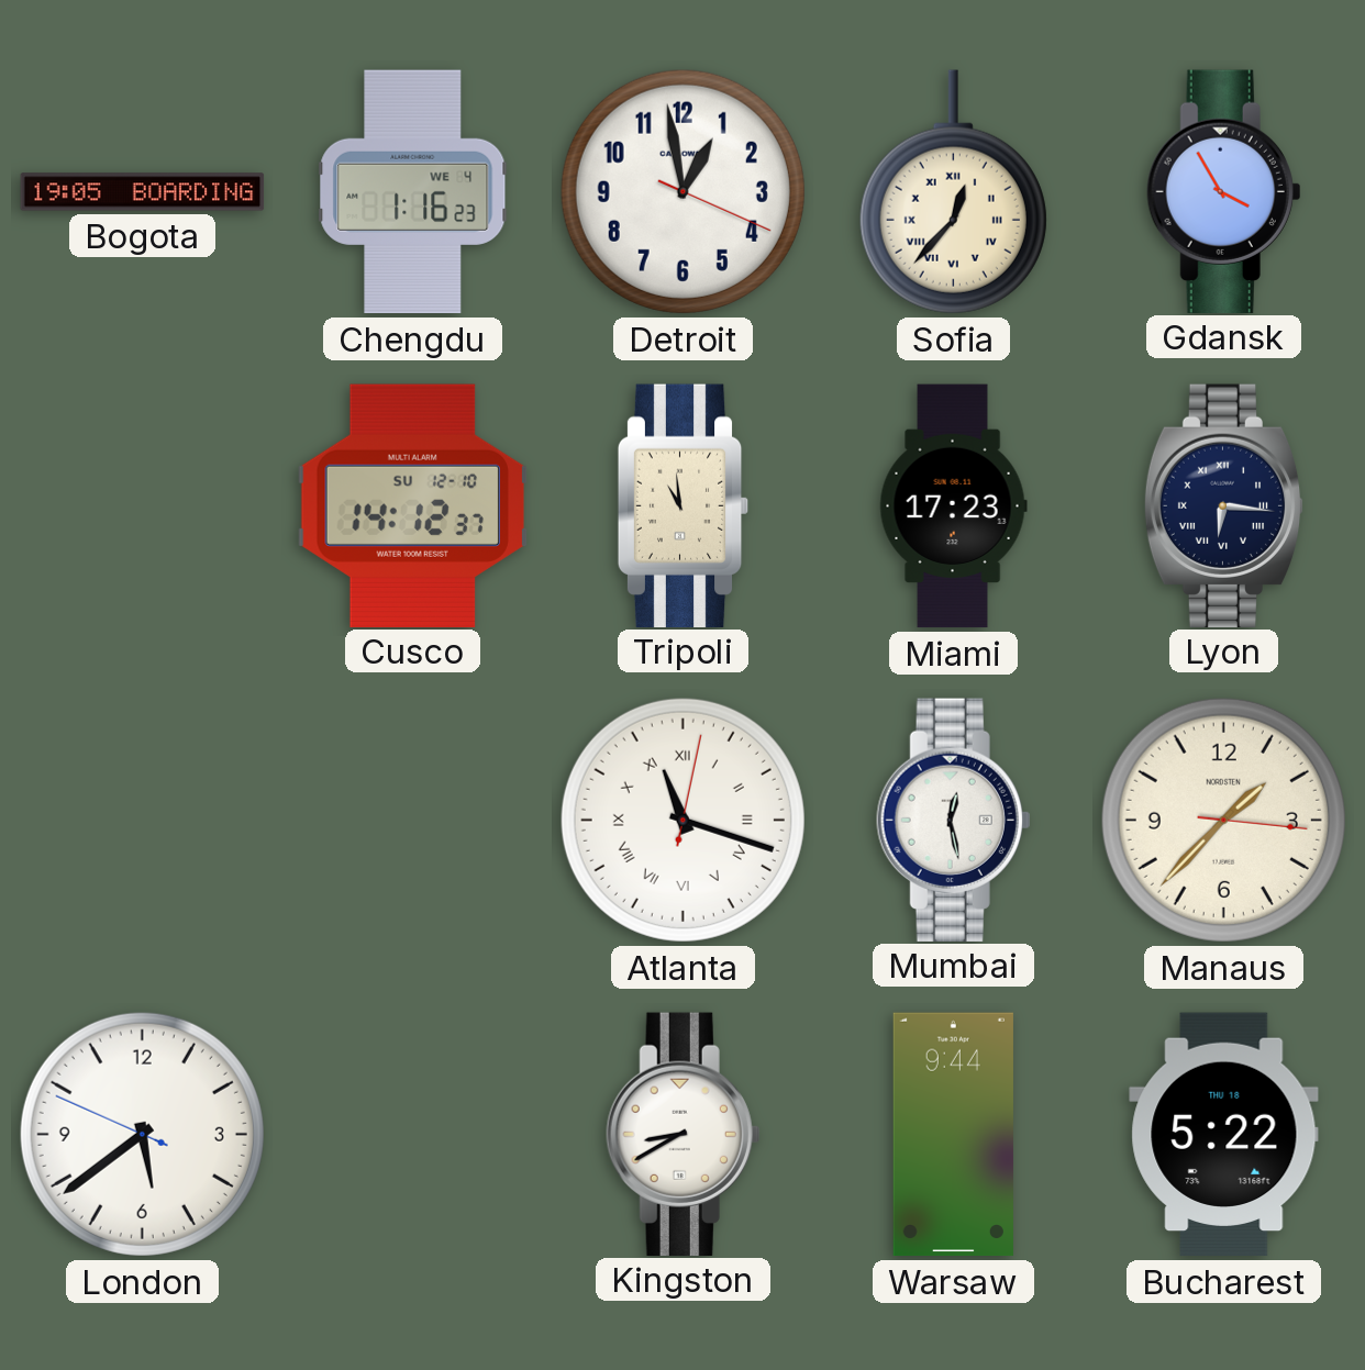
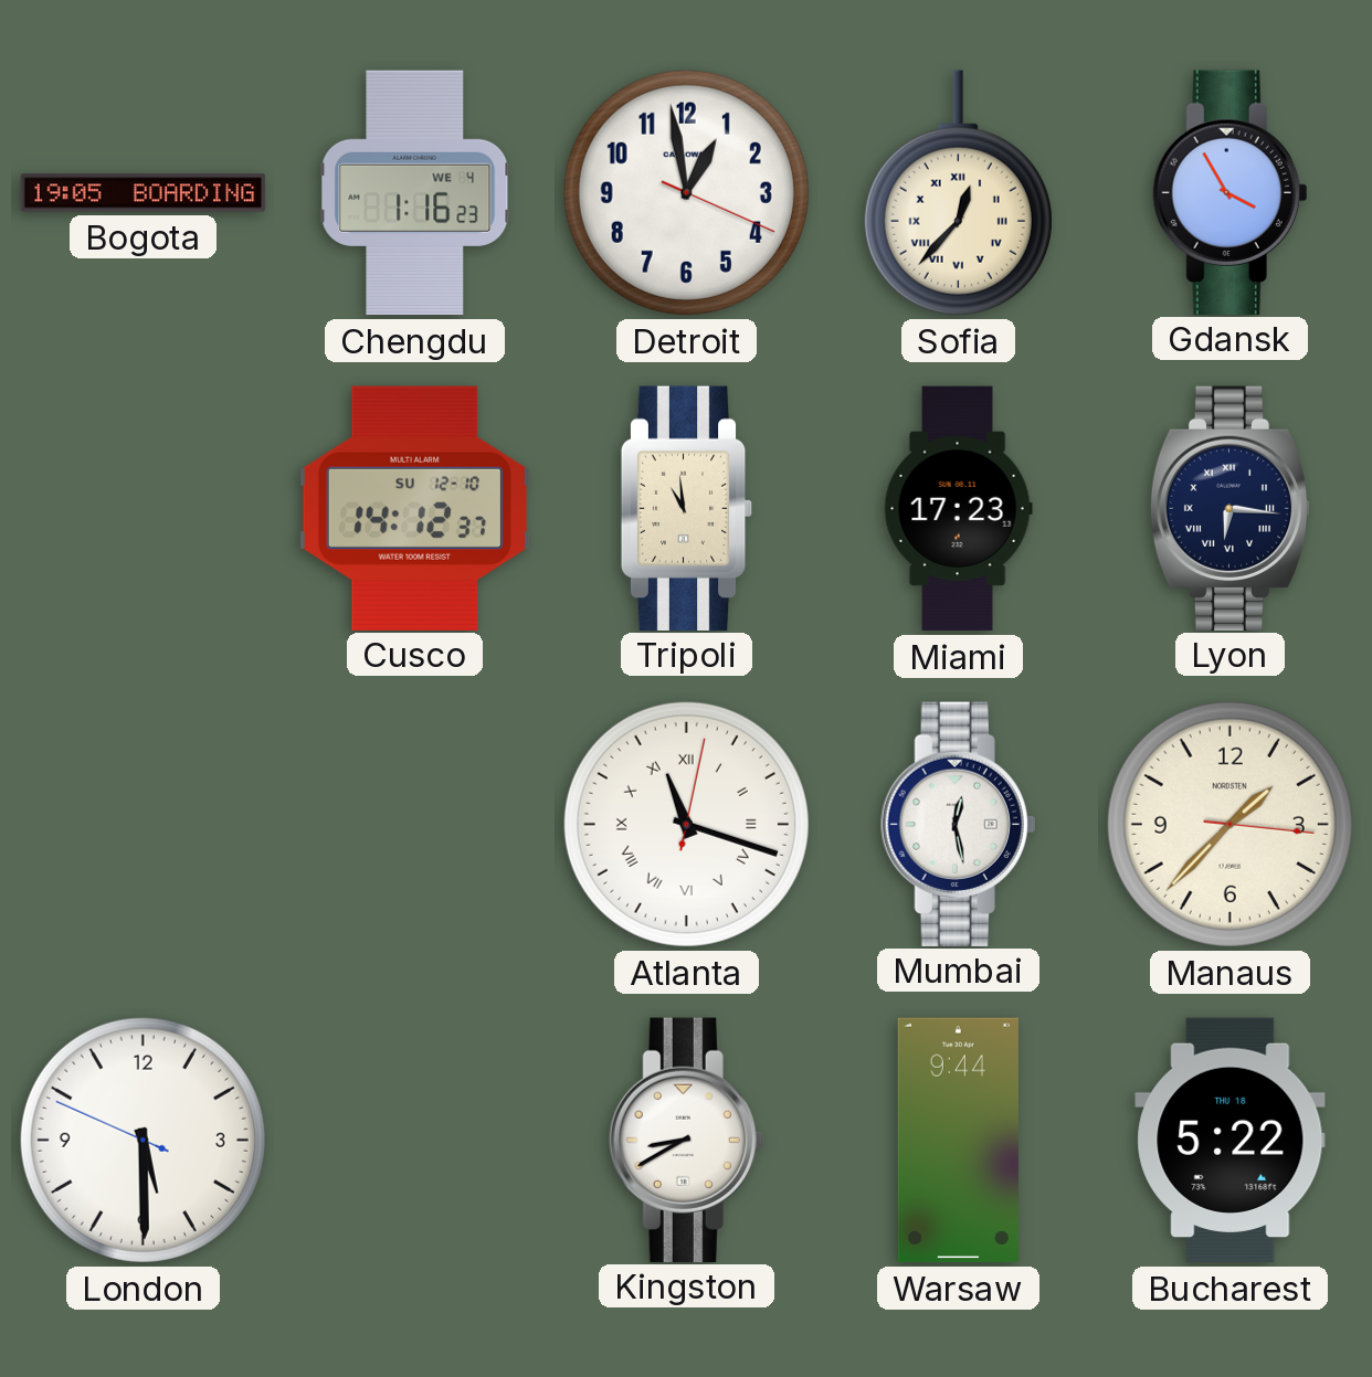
London: 5:38 -> 5:29
